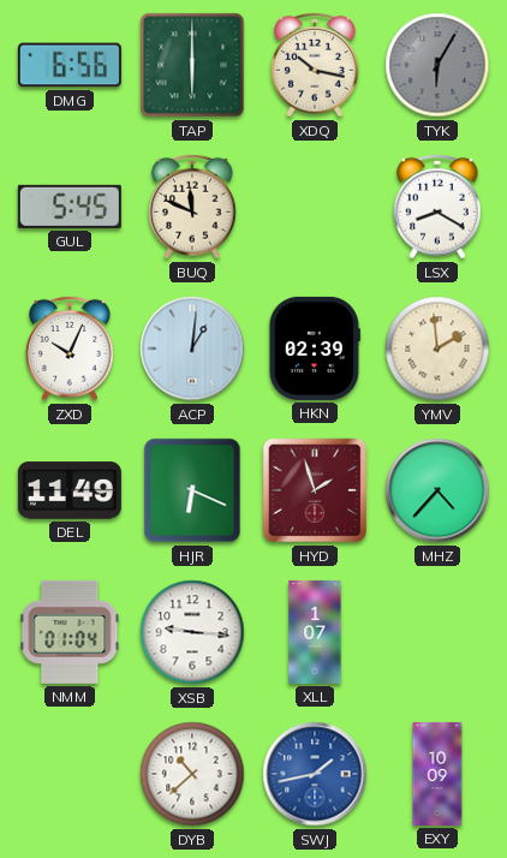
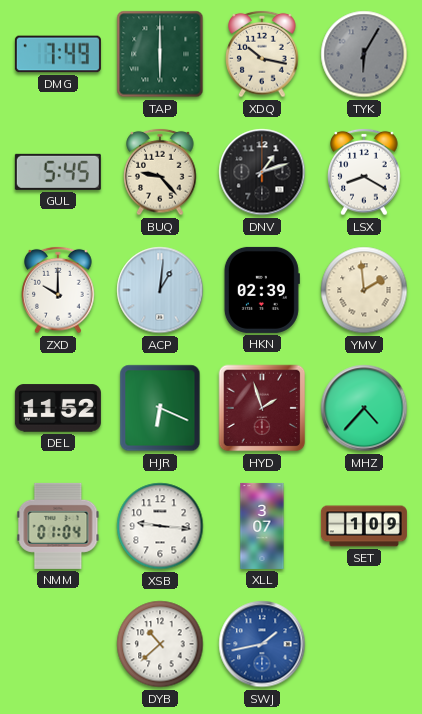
DMG: 6:56 -> 7:49
BUQ: 11:49 -> 9:23
DNV: none -> 1:12
ZXD: 10:04 -> 10:00
DEL: 11:49 -> 11:52
XLL: 1:07 -> 3:07
SET: none -> 1:09
EXY: 10:09 -> none
